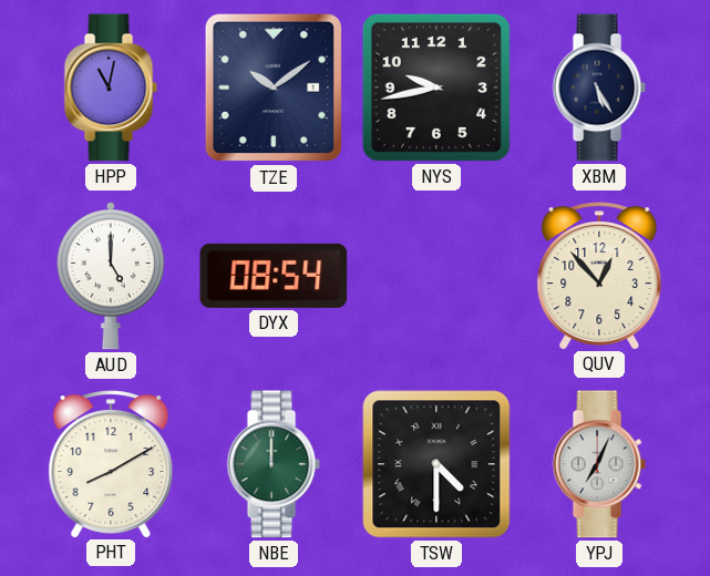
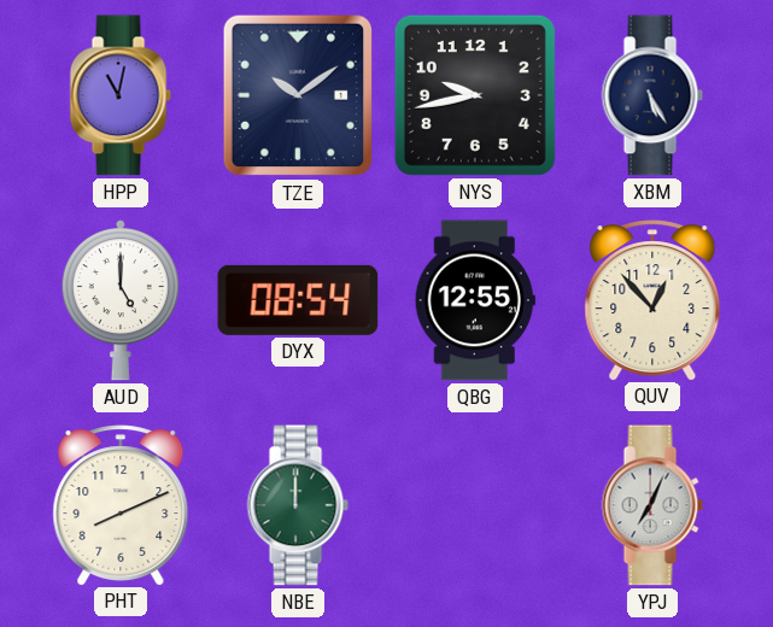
QBG: none -> 12:55
PHT: 8:10 -> 8:11
TSW: 4:30 -> none
